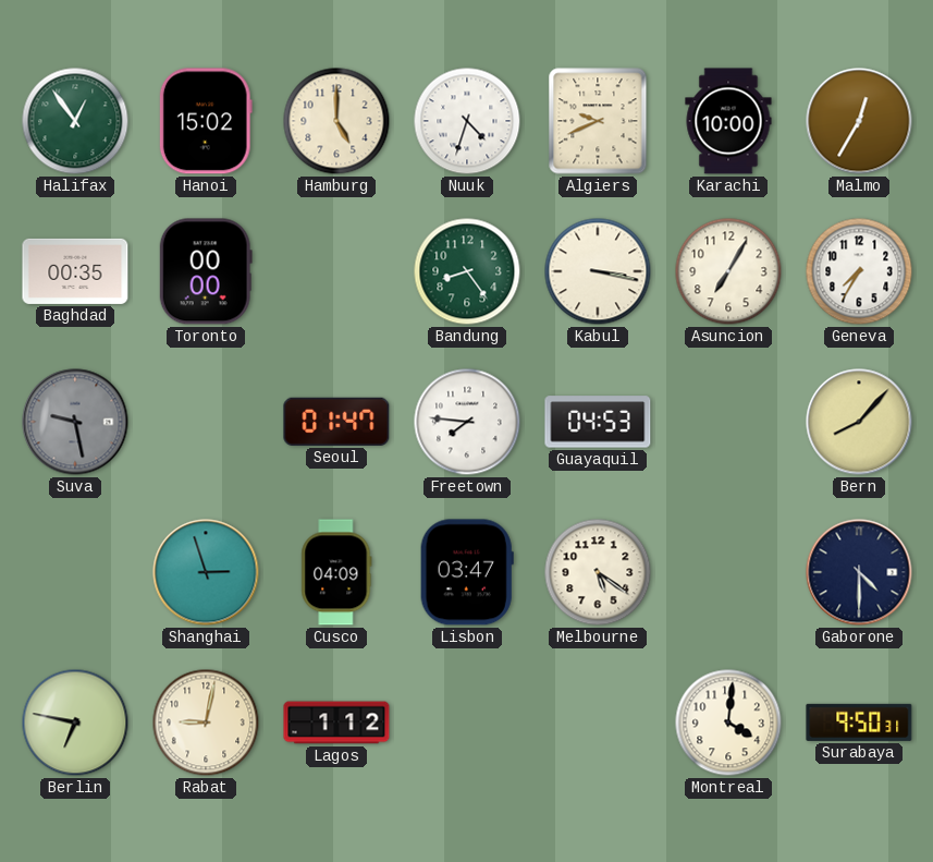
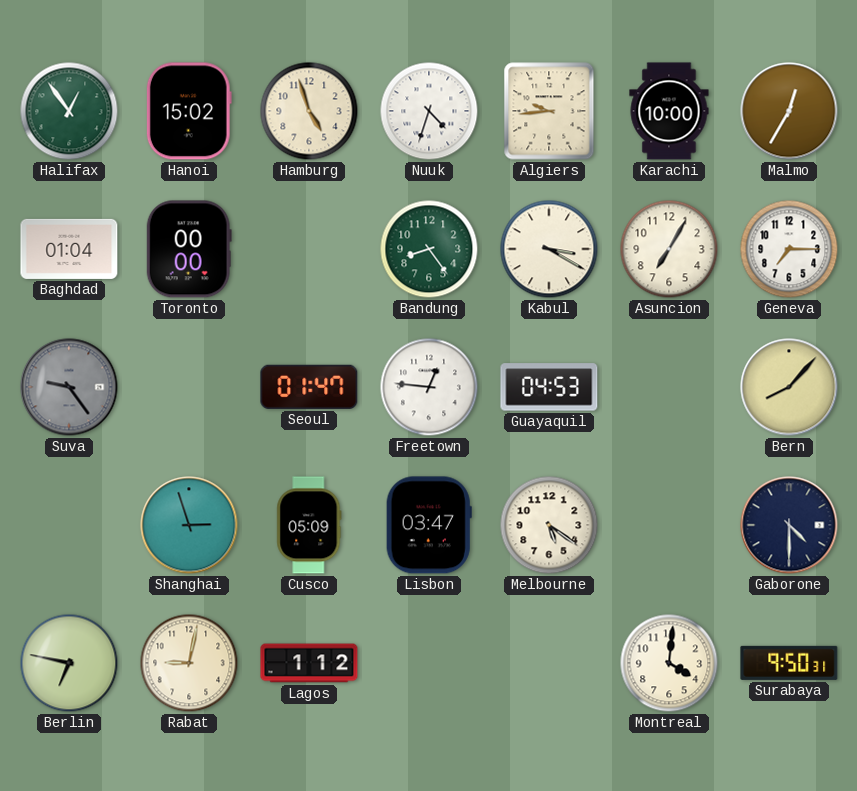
Hamburg: 5:00 -> 4:57
Algiers: 9:41 -> 9:44
Baghdad: 00:35 -> 01:04
Kabul: 3:17 -> 3:20
Geneva: 7:35 -> 7:15
Suva: 9:28 -> 9:24
Freetown: 7:46 -> 12:46
Cusco: 04:09 -> 05:09
